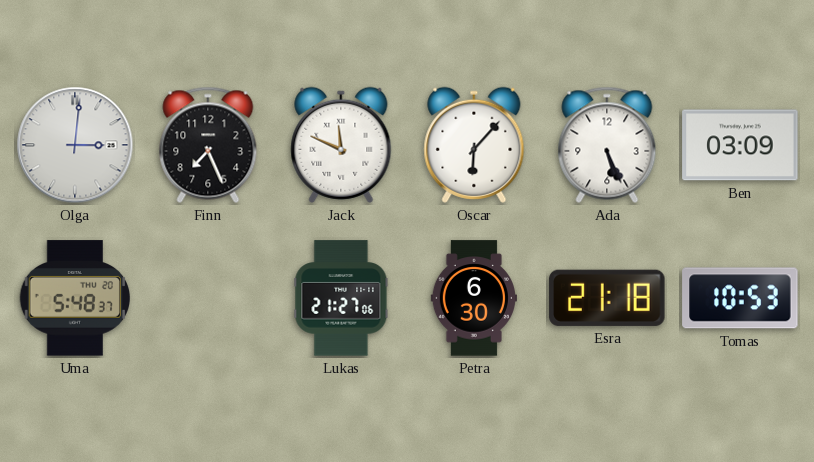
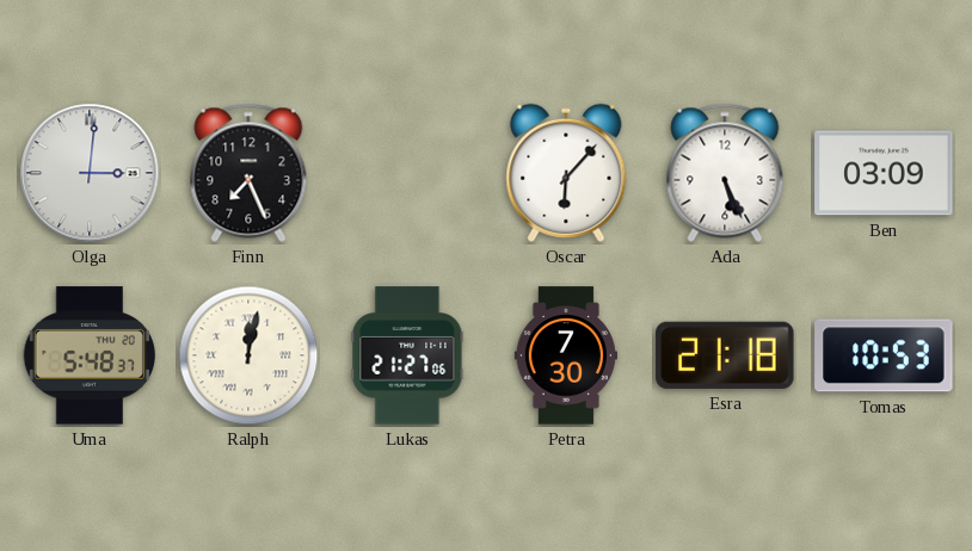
Jack: 11:49 -> none
Ralph: none -> 12:02
Petra: 6:30 -> 7:30
